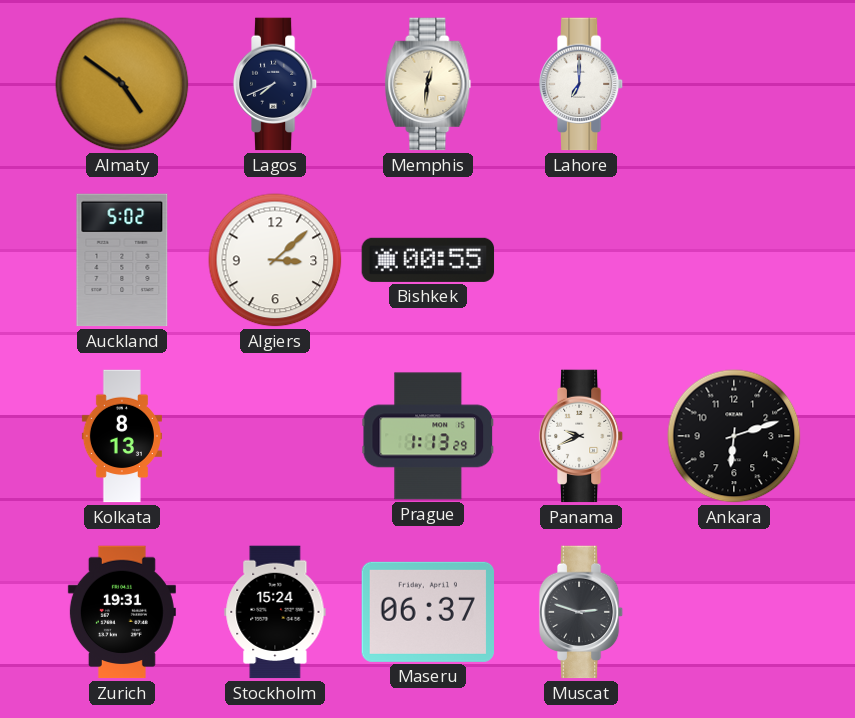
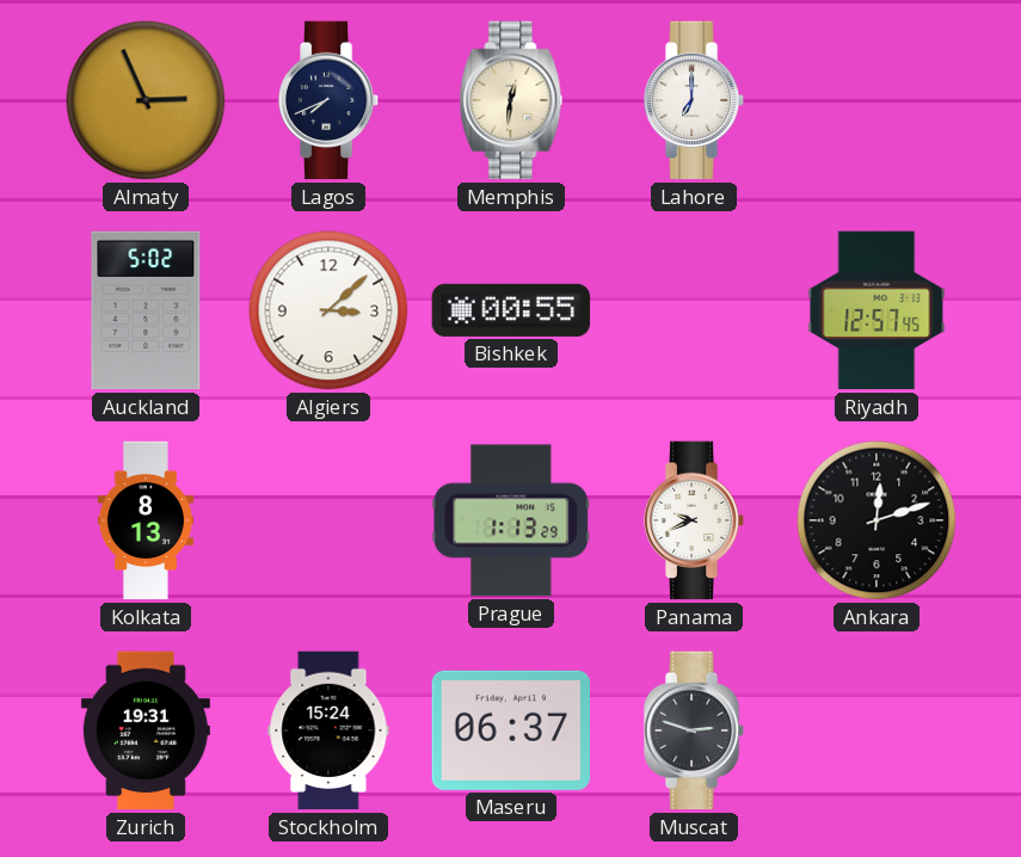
Almaty: 4:51 -> 2:56
Riyadh: none -> 12:57
Ankara: 6:12 -> 12:12
